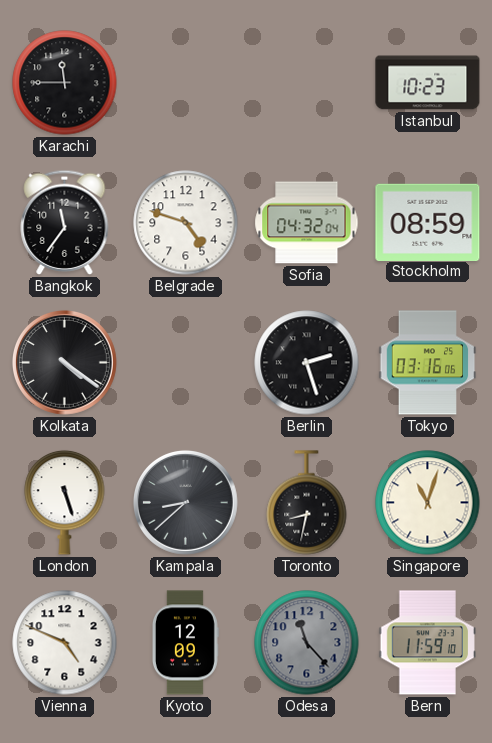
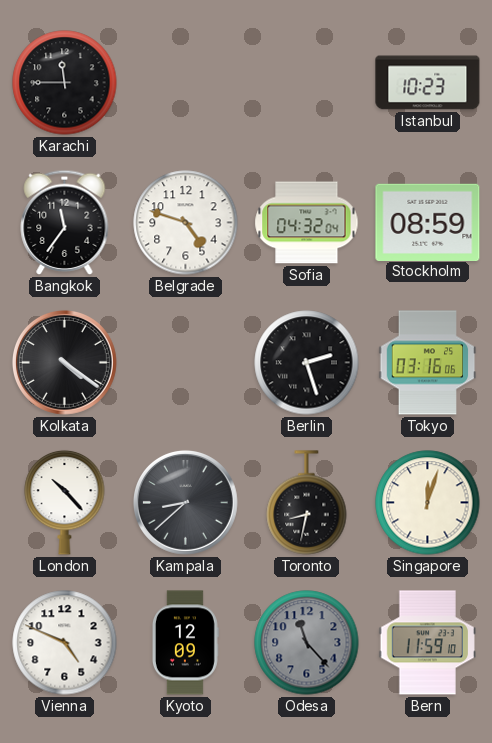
London: 5:27 -> 10:23
Singapore: 11:03 -> 12:03
